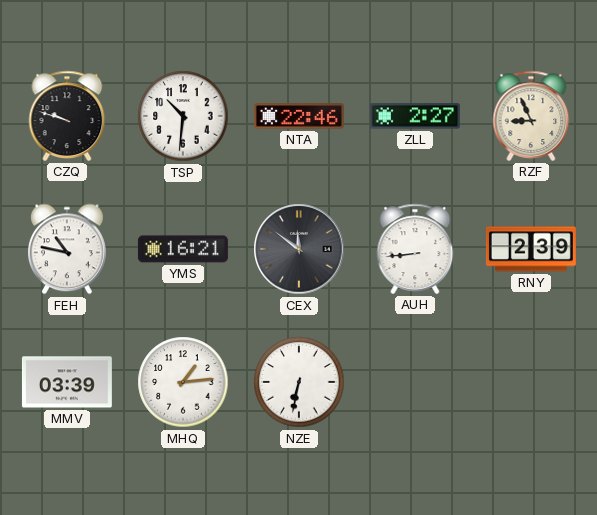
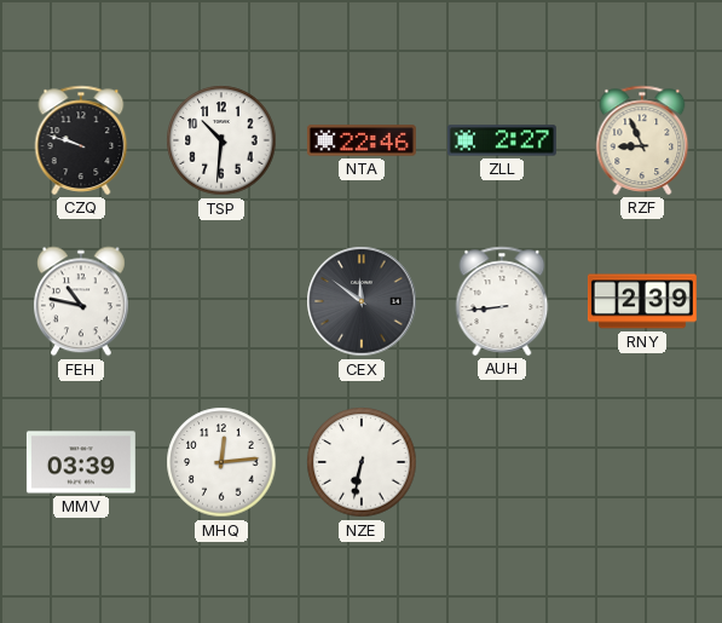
YMS: 16:21 -> none
MHQ: 1:14 -> 12:14
